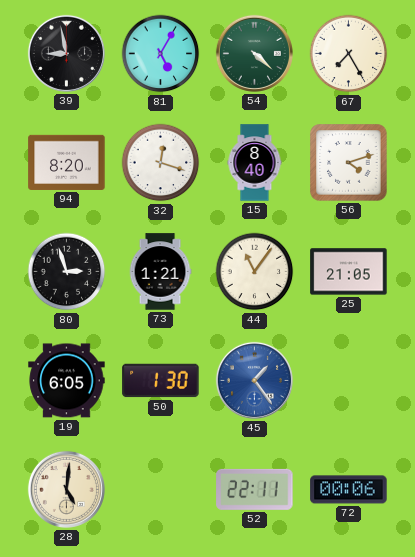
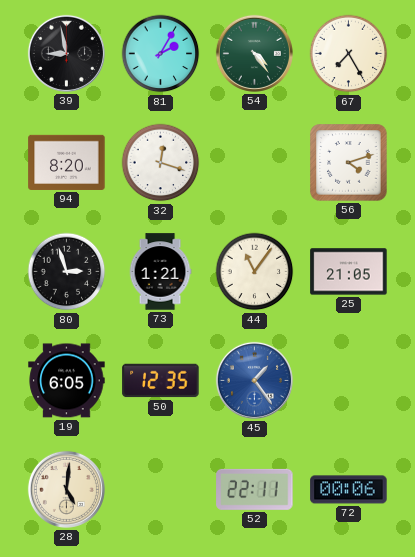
81: 5:05 -> 2:05
54: 4:22 -> 4:24
15: 8:40 -> none
50: 1:30 -> 12:35
